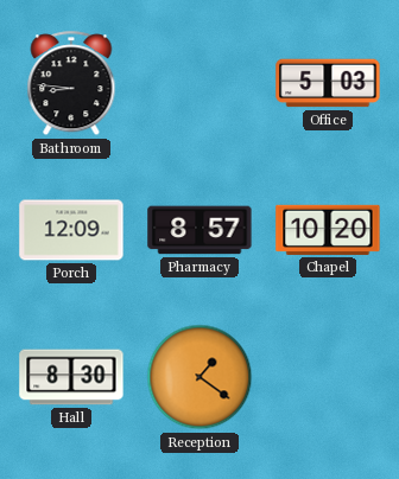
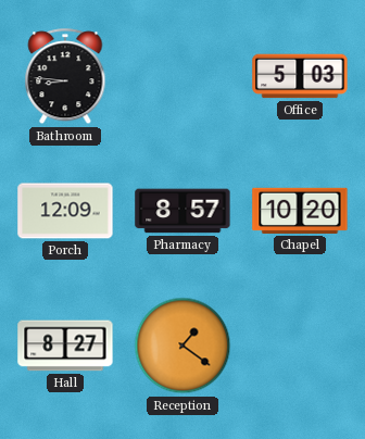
Hall: 8:30 -> 8:27
